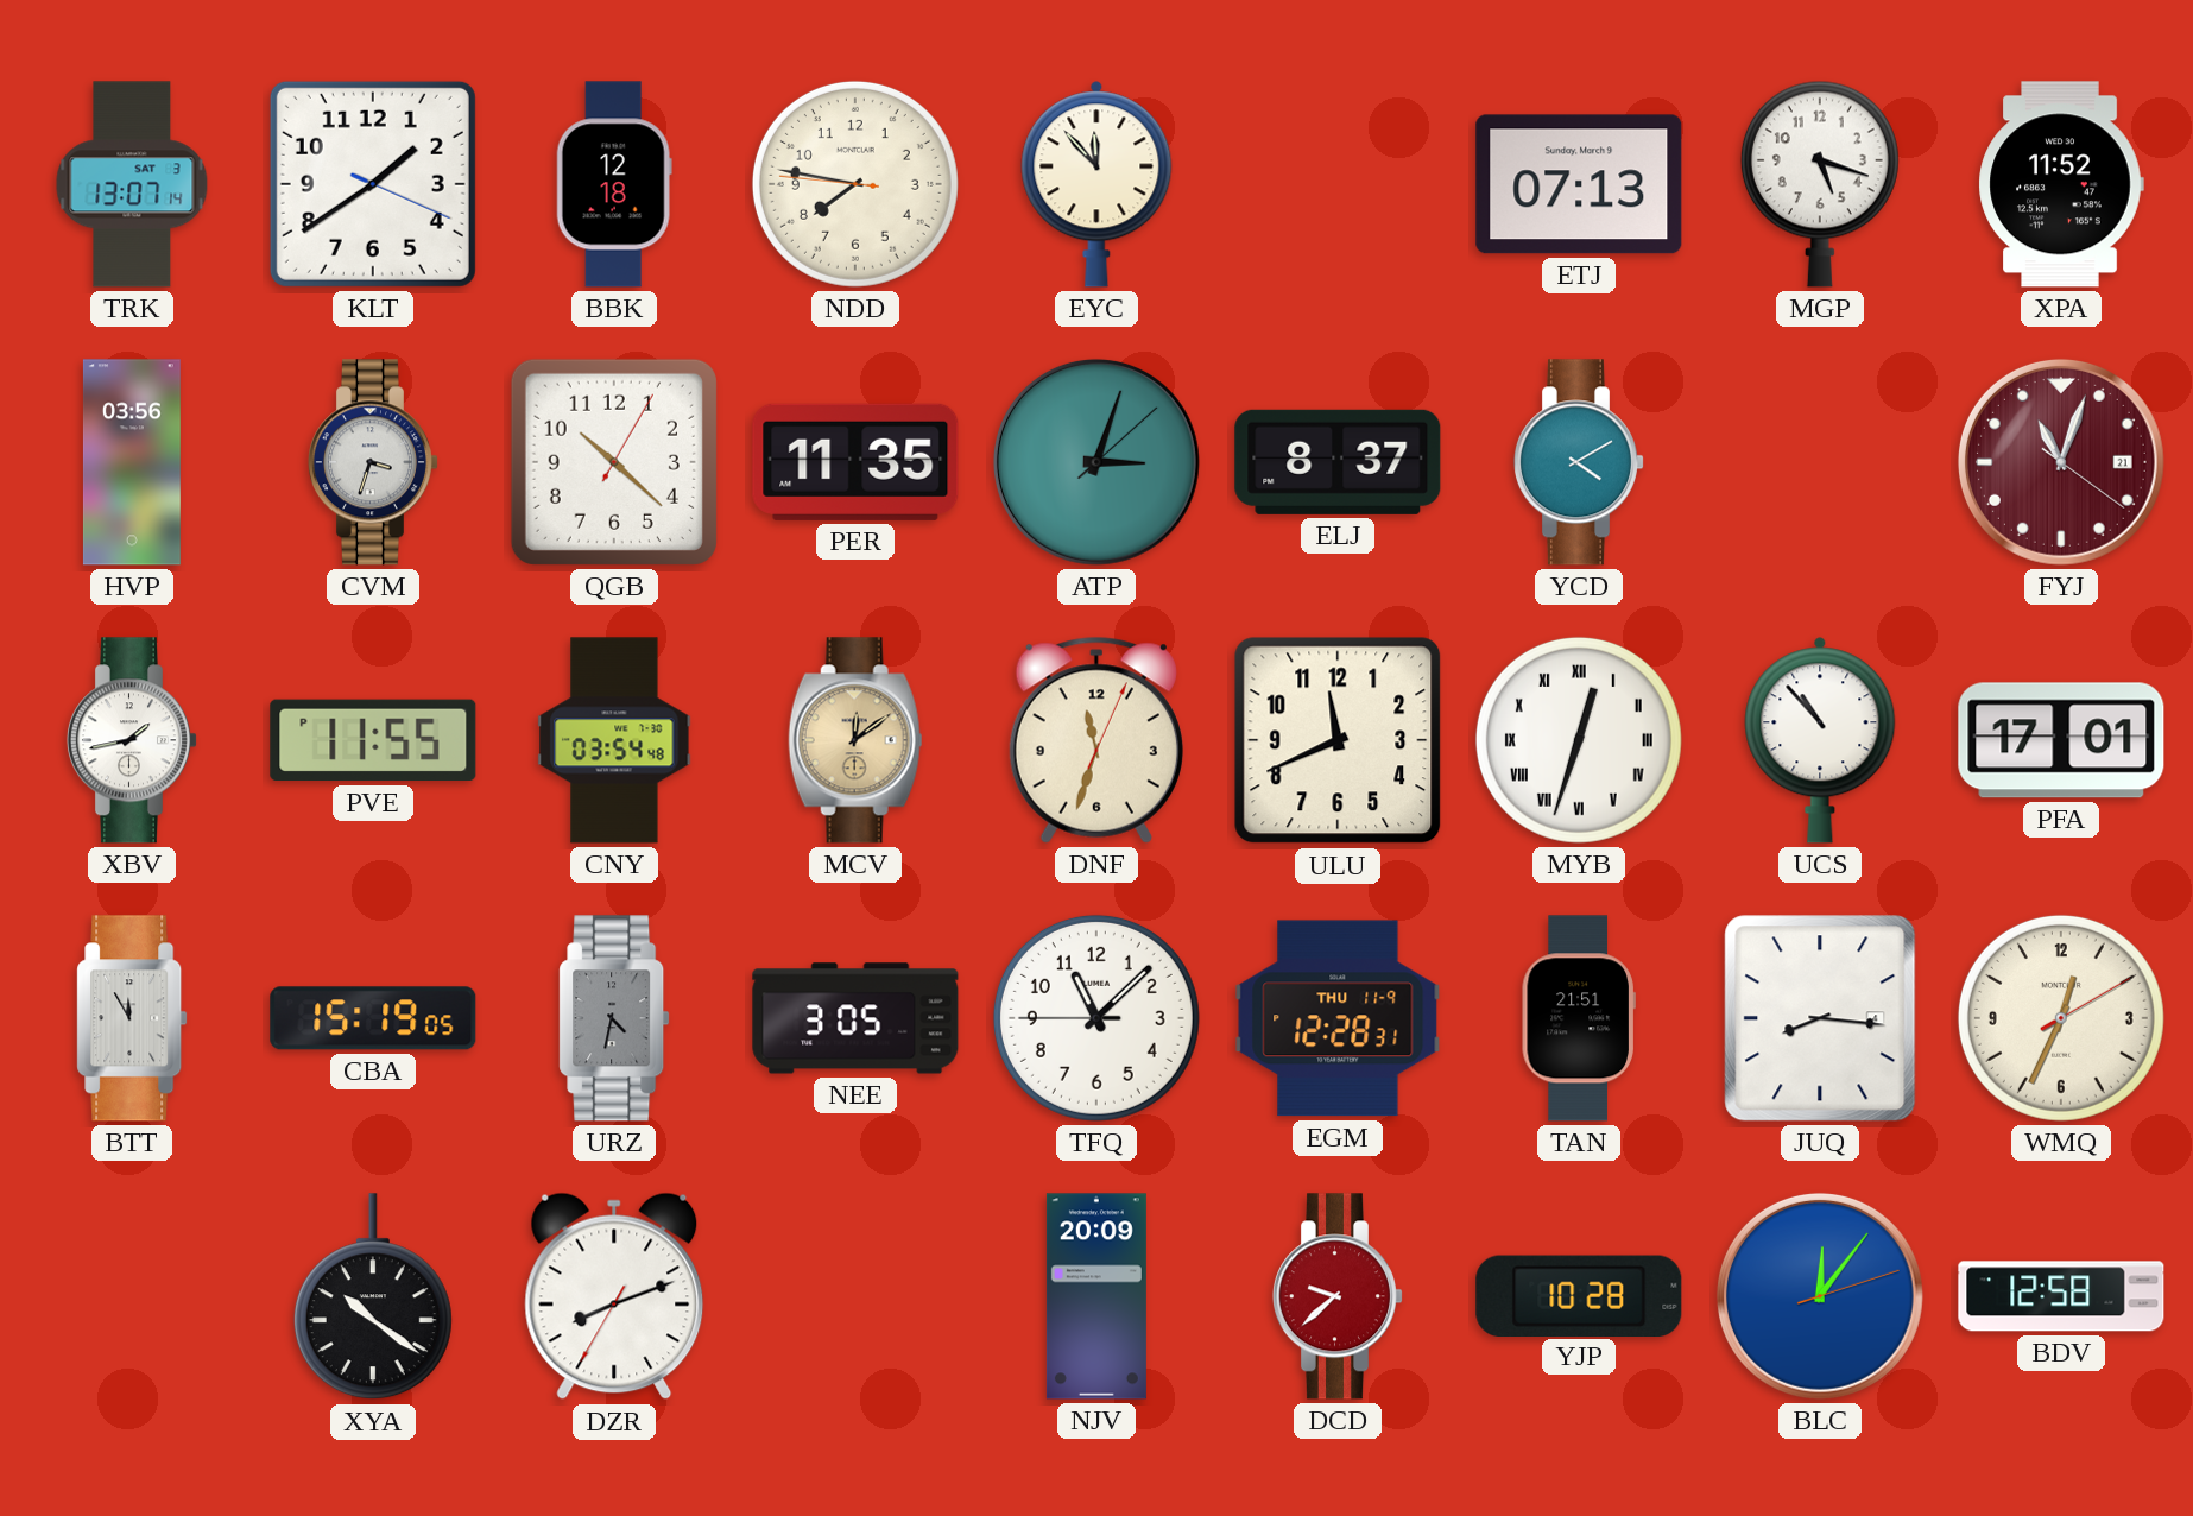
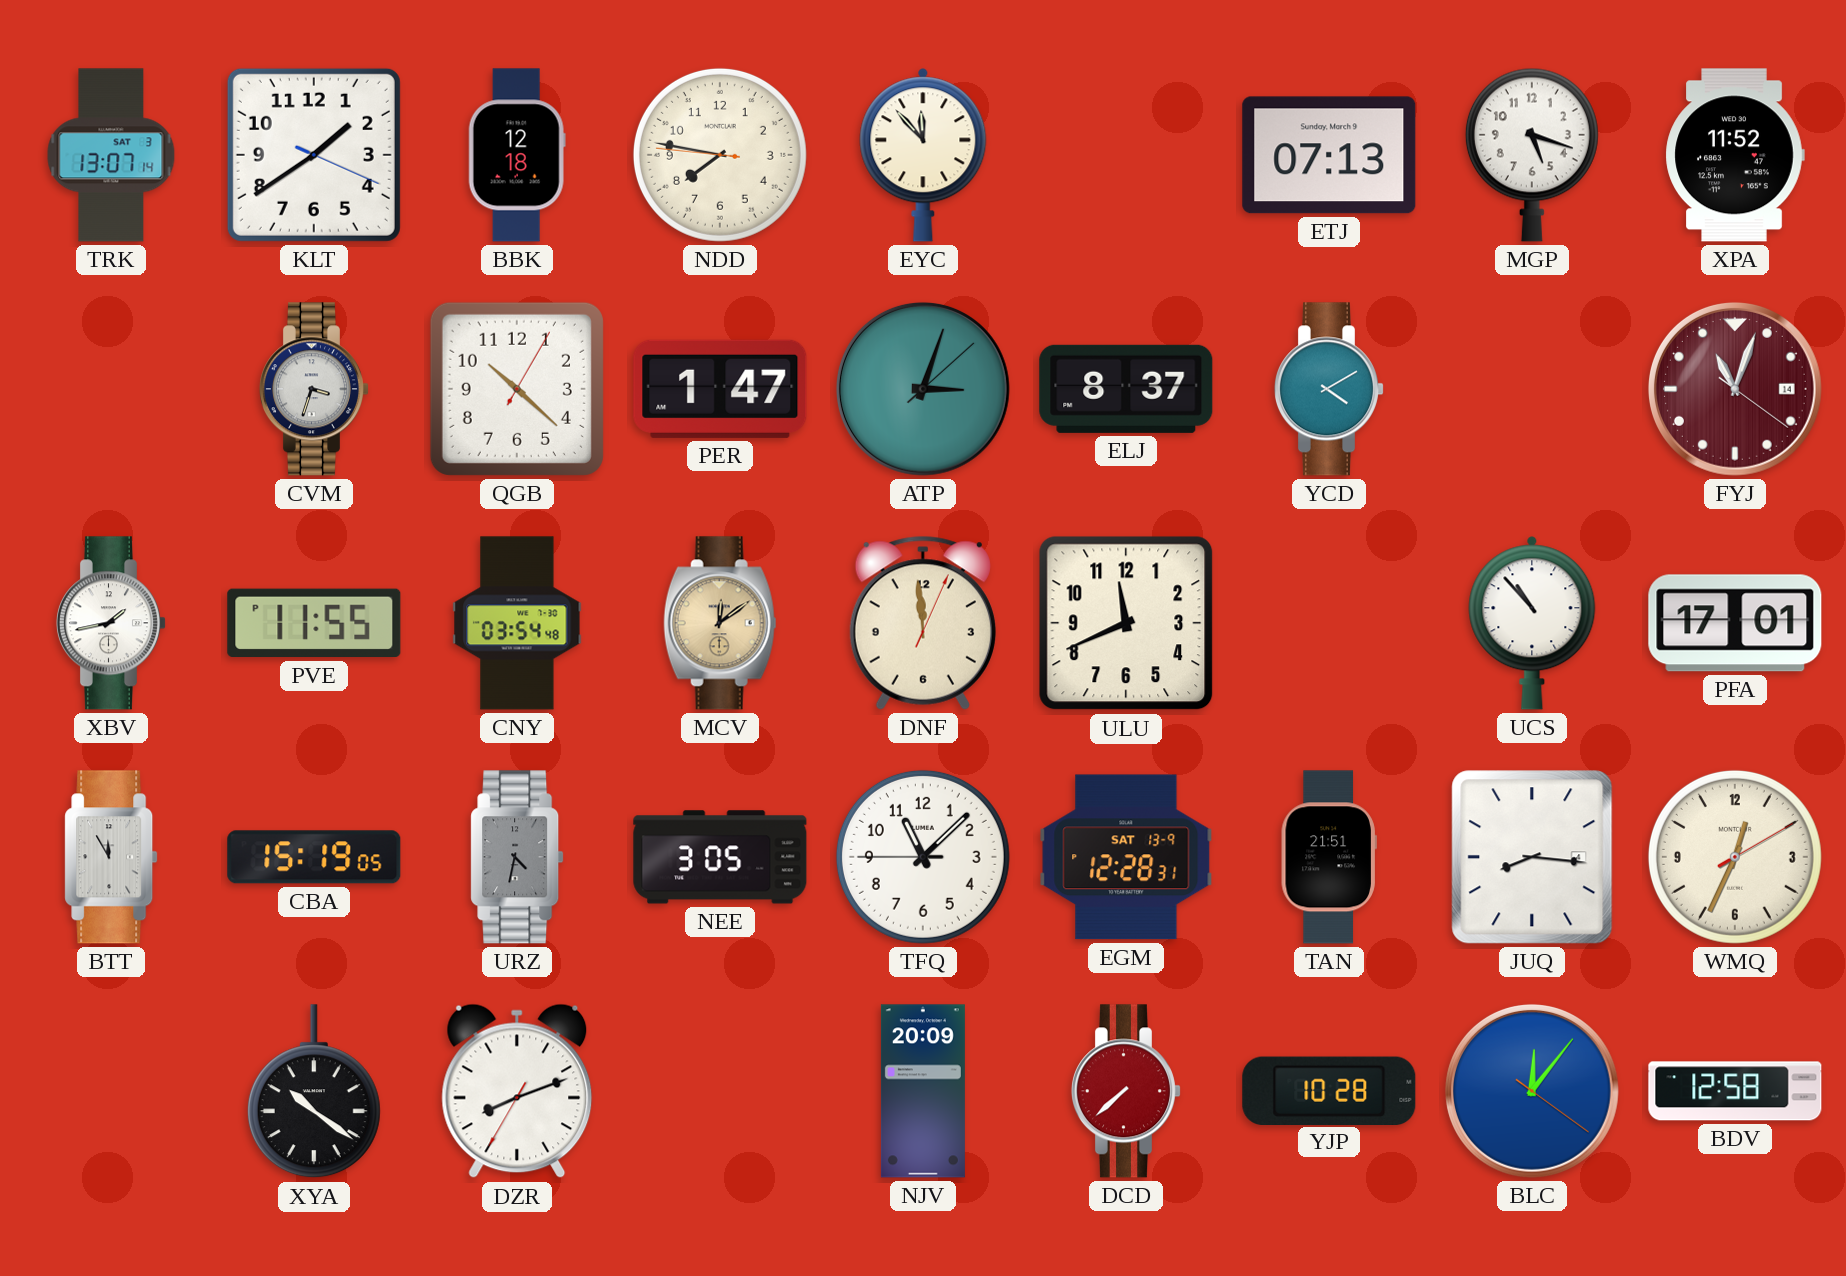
HVP: 03:56 -> none
PER: 11:35 -> 1:47
FYJ date: 21 -> 14
DNF: 11:33 -> 11:59
MYB: 12:33 -> none
EGM date: THU 11-9 -> SAT 13-9
DCD: 9:38 -> 7:38
BLC: 12:06:12 -> 12:06:21
